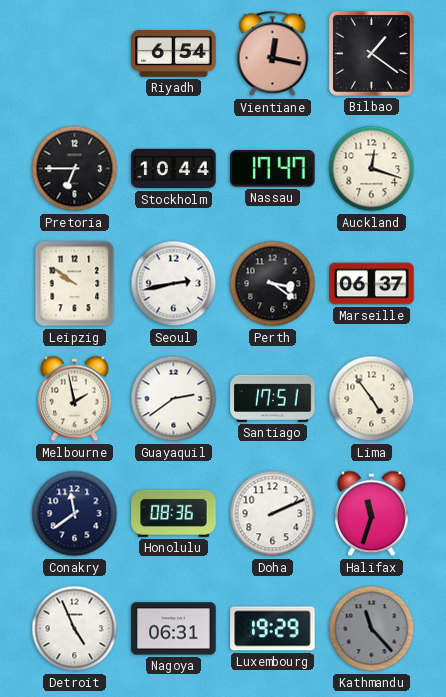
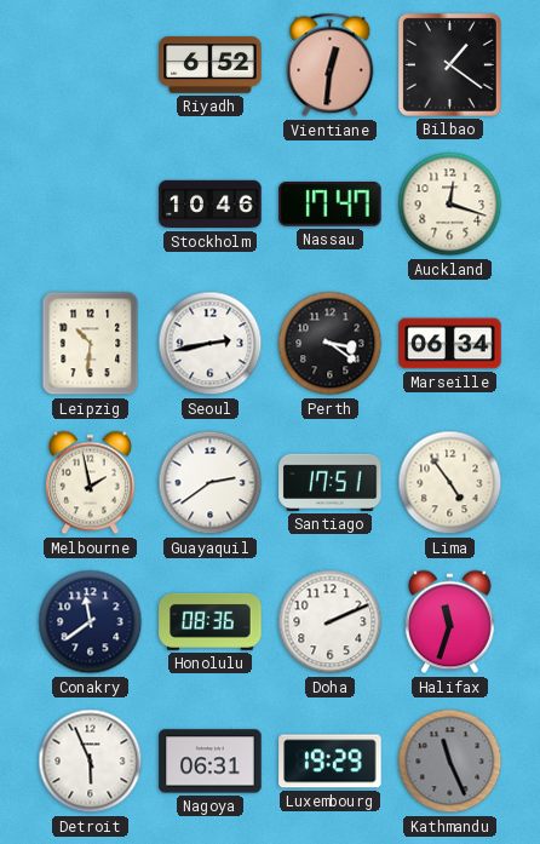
Riyadh: 6:54 -> 6:52
Vientiane: 12:17 -> 12:31
Pretoria: 6:45 -> none
Stockholm: 10:44 -> 10:46
Leipzig: 9:51 -> 10:31
Marseille: 06:37 -> 06:34
Detroit: 4:56 -> 5:56
Kathmandu: 11:23 -> 11:26
